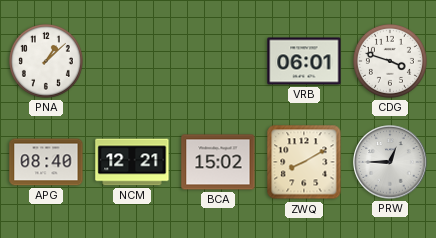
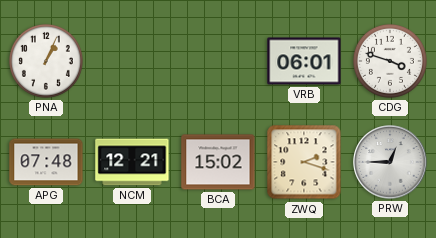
PNA: 1:08 -> 1:04
APG: 08:40 -> 07:48
ZWQ: 8:10 -> 2:18
